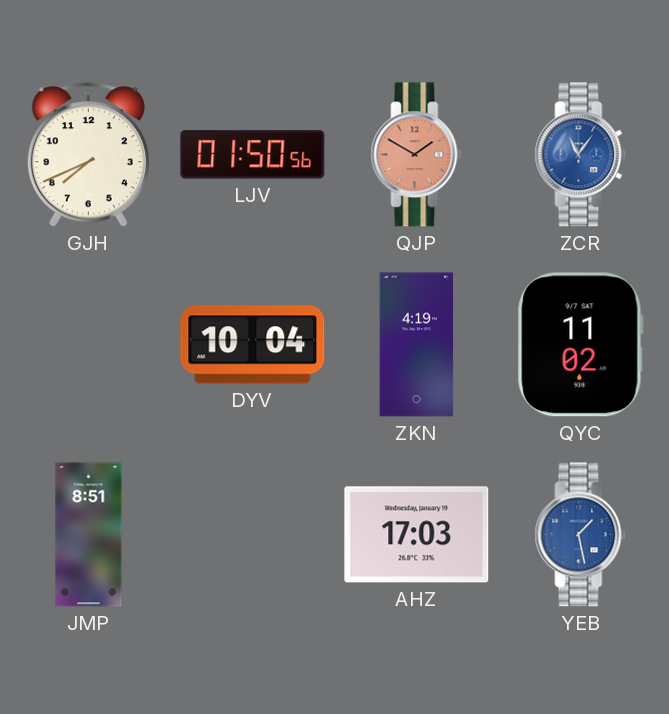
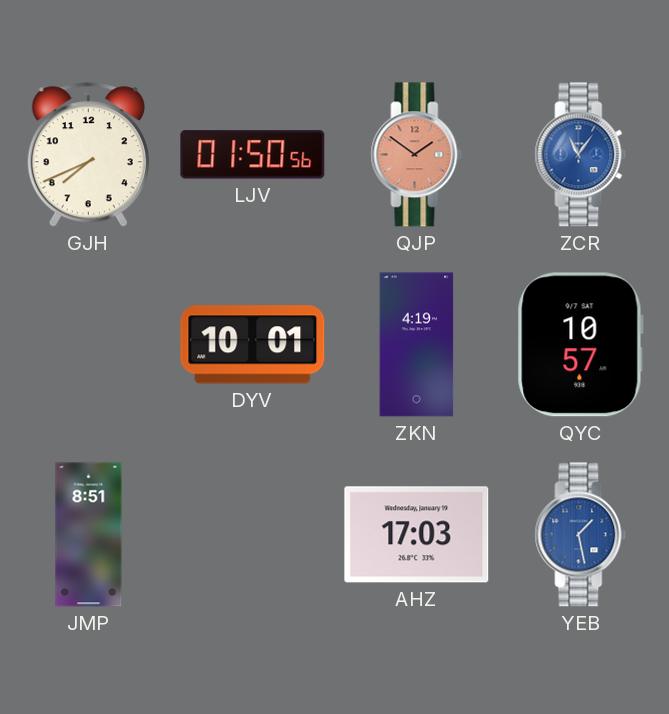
QJP: 1:50 -> 1:51
DYV: 10:04 -> 10:01
QYC: 11:02 -> 10:57
